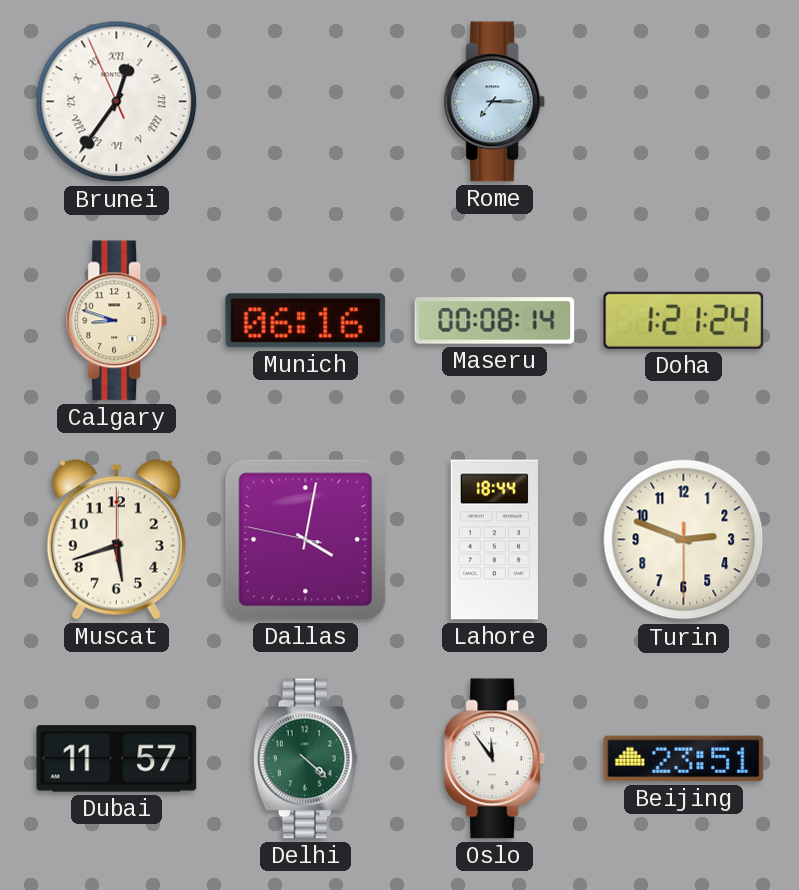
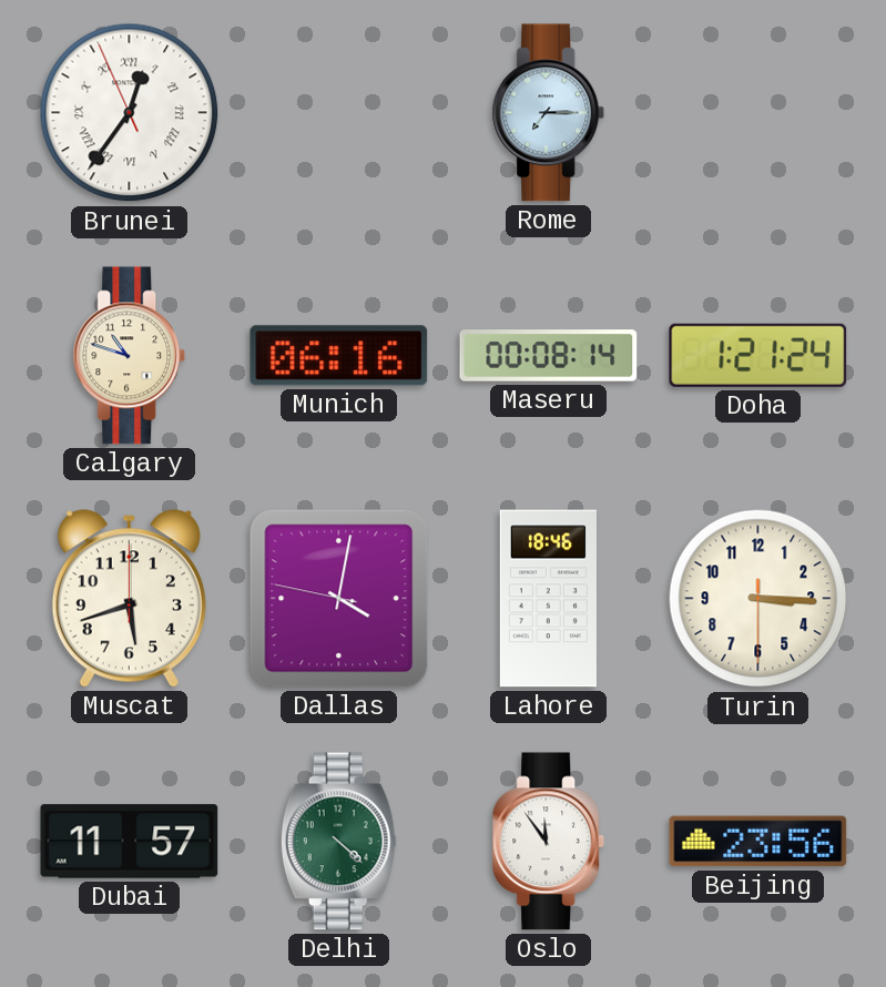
Calgary: 8:48 -> 10:48
Lahore: 18:44 -> 18:46
Turin: 2:48 -> 3:15
Beijing: 23:51 -> 23:56
